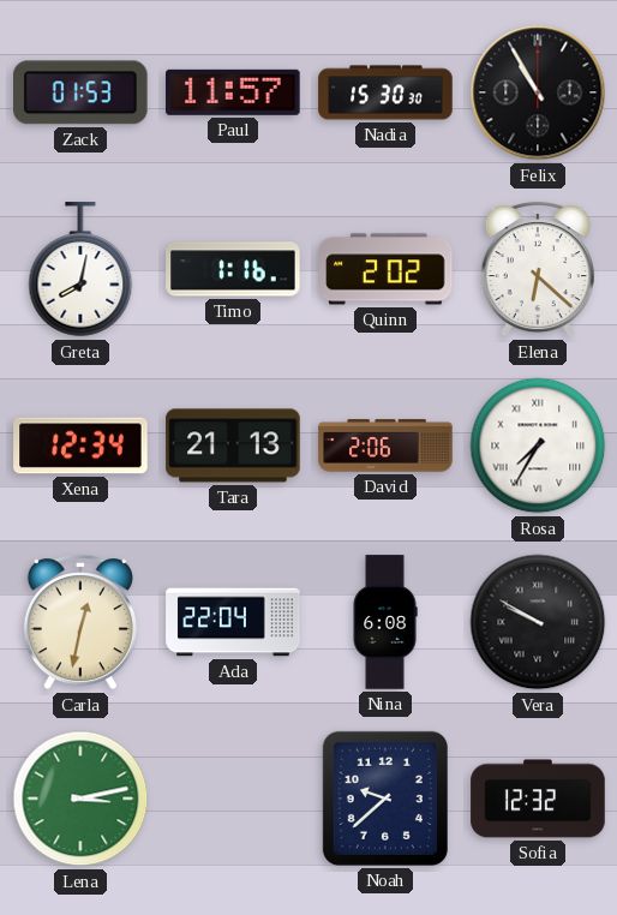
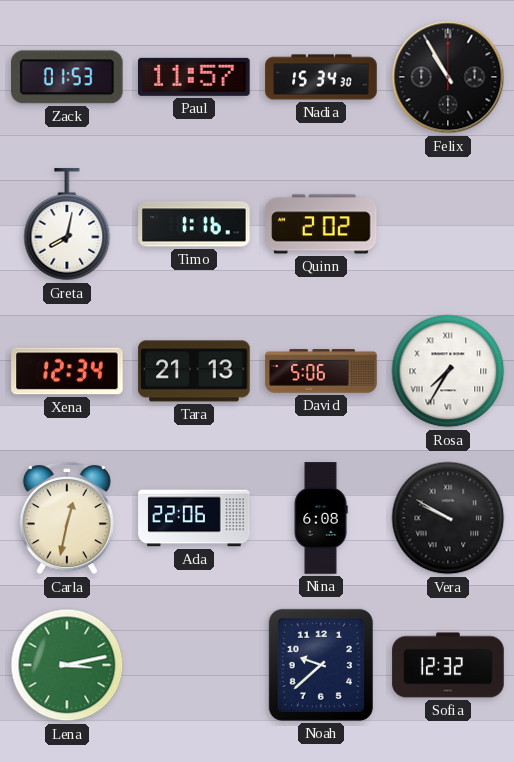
Nadia: 15:30 -> 15:34
Elena: 6:22 -> none
David: 2:06 -> 5:06
Ada: 22:04 -> 22:06
